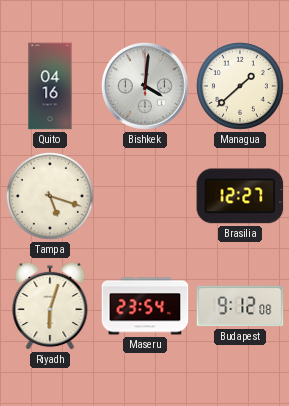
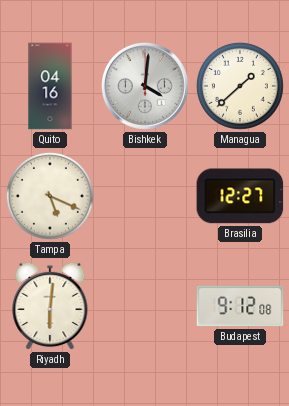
Tampa: 5:18 -> 5:19
Riyadh: 6:03 -> 6:01
Maseru: 23:54 -> none
